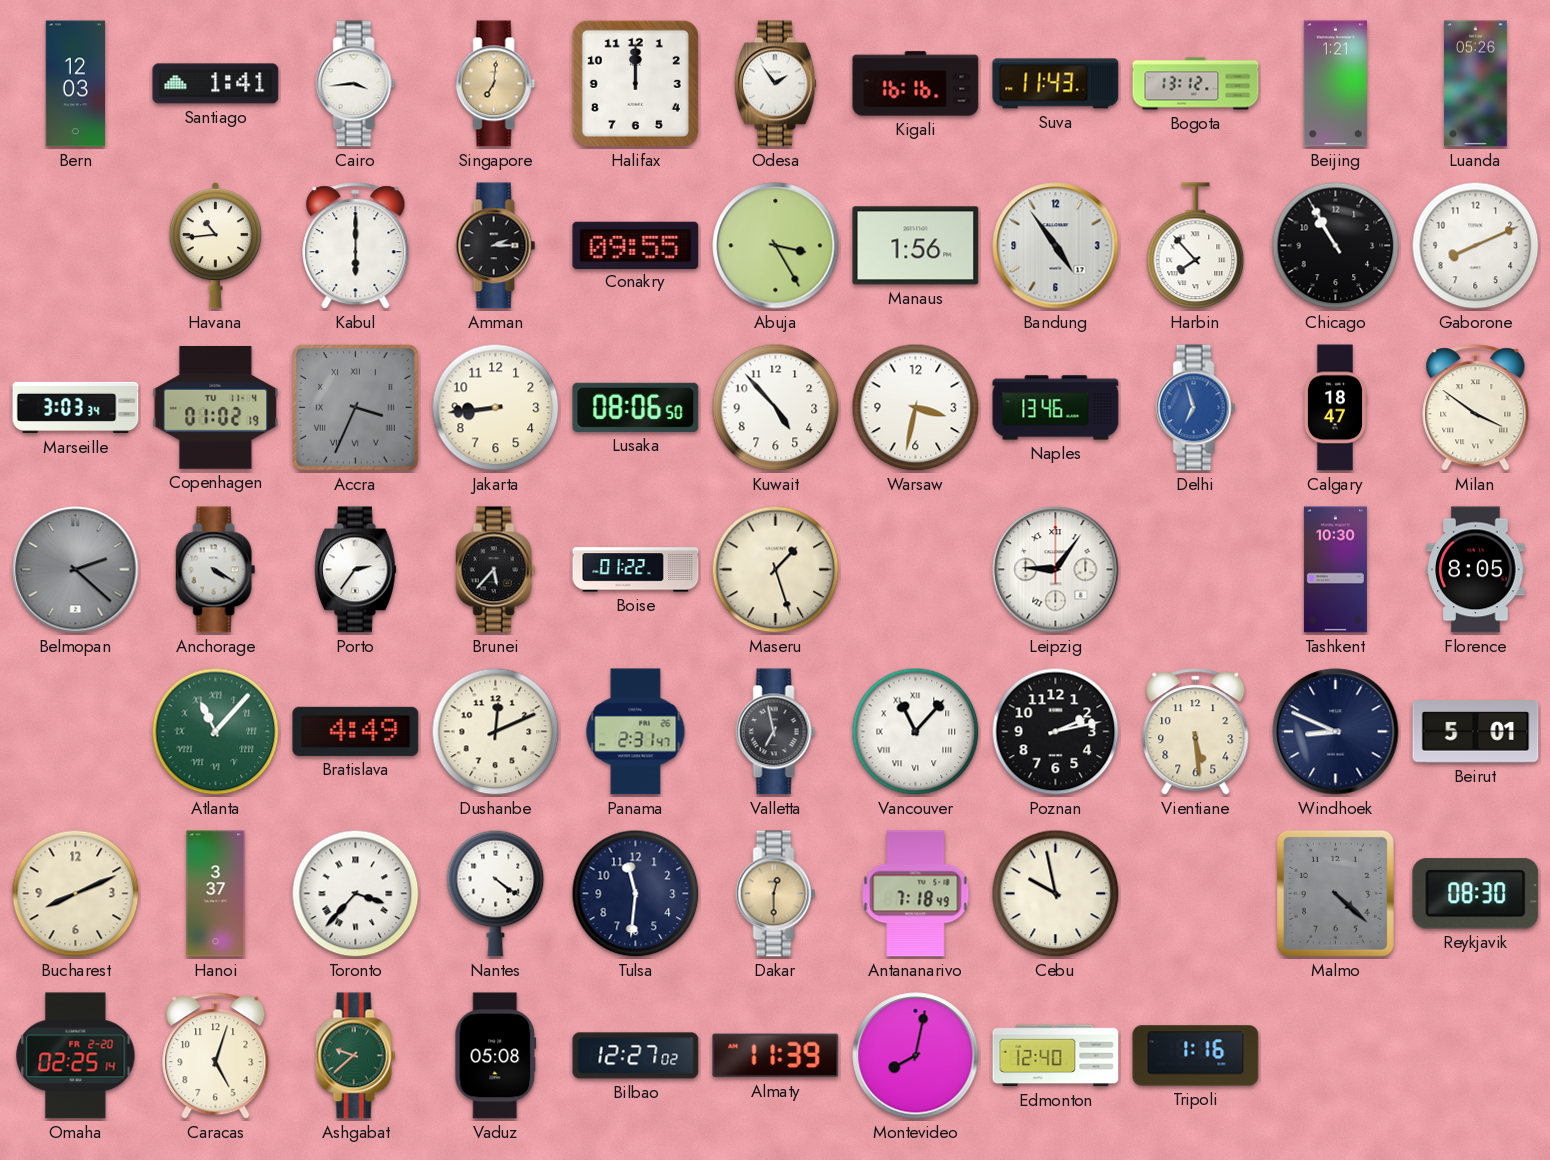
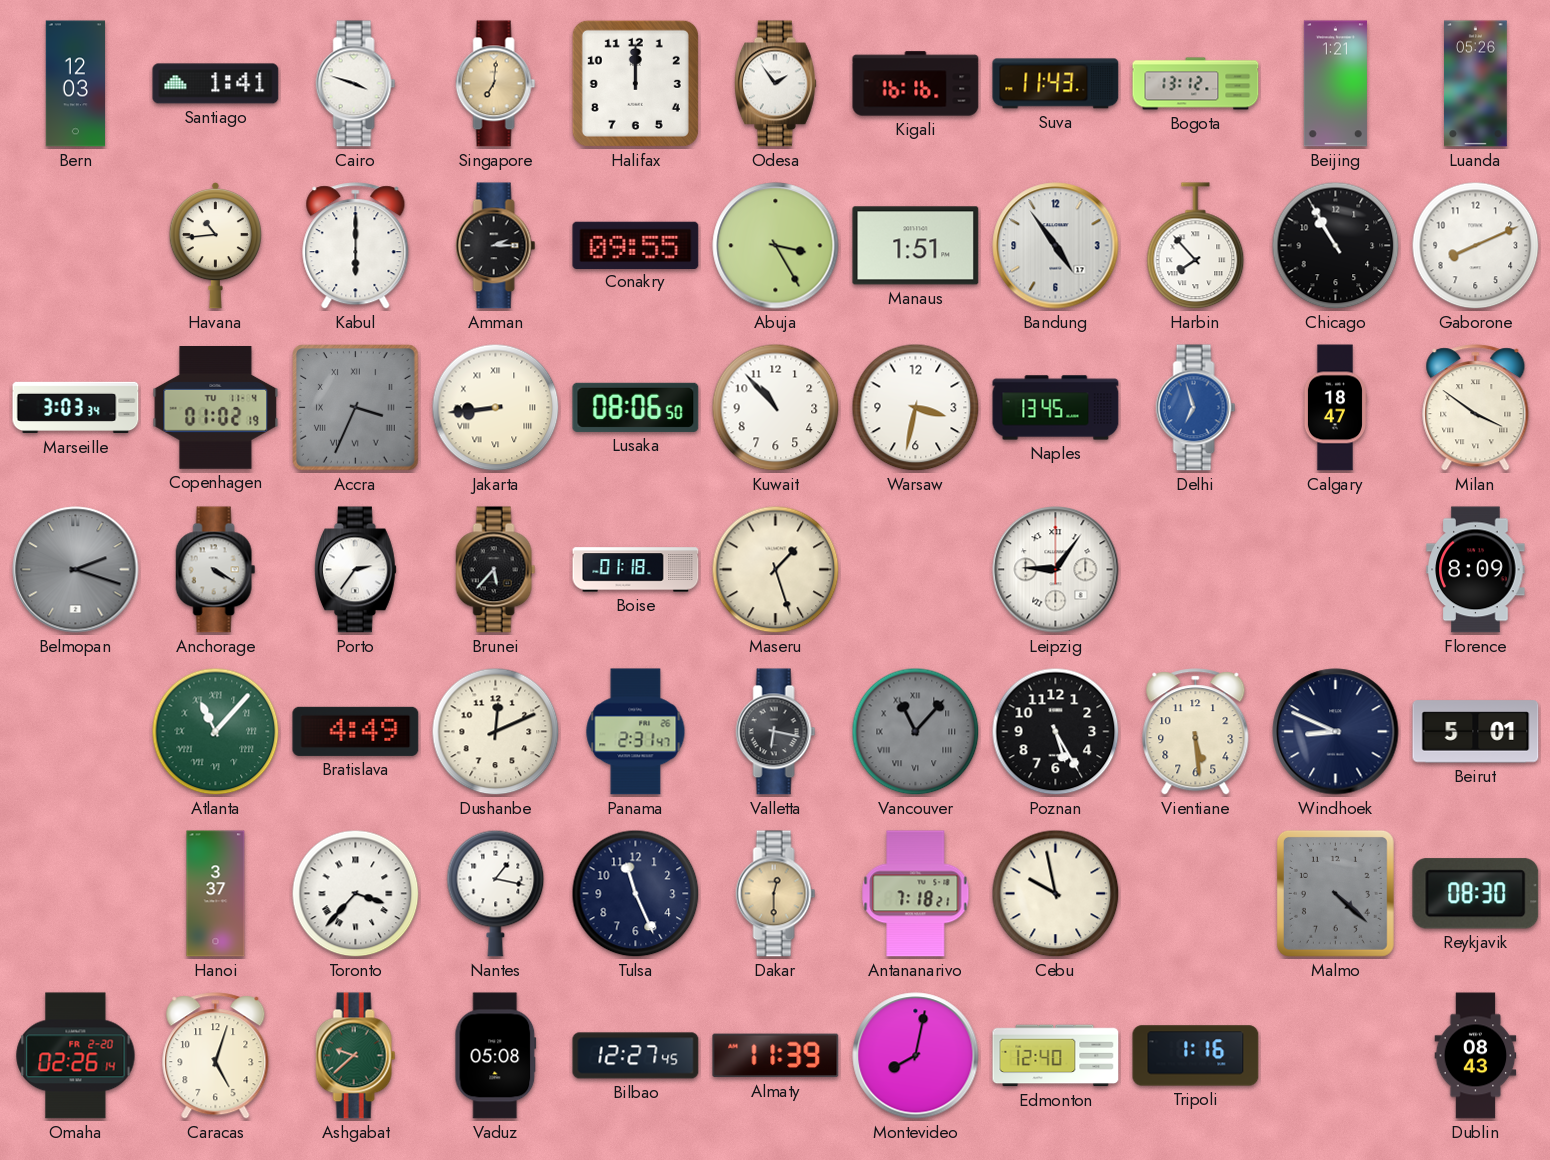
Cairo: 3:44 -> 3:48
Manaus: 1:56 -> 1:51
Jakarta numerals: Arabic -> Roman
Kuwait: 4:53 -> 10:53
Naples: 13:46 -> 13:45
Belmopan: 2:22 -> 2:18
Boise: 01:22 -> 01:18
Tashkent: 10:30 -> none
Florence: 8:05 -> 8:09
Valletta: 6:58 -> 6:17
Vancouver dial: white -> grey
Poznan: 2:13 -> 5:25
Bucharest: 8:11 -> none
Nantes: 4:21 -> 1:17
Tulsa: 11:31 -> 11:26
Antananarivo: 7:18:49 -> 7:18:21
Omaha: 02:25 -> 02:26
Bilbao: 12:27:02 -> 12:27:45
Dublin: none -> 08:43
